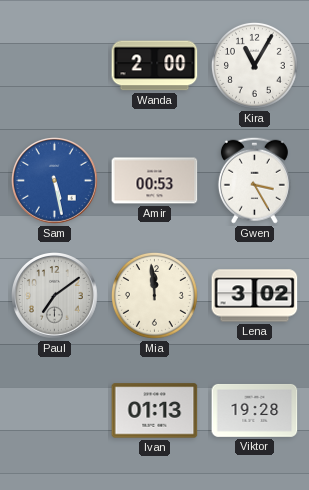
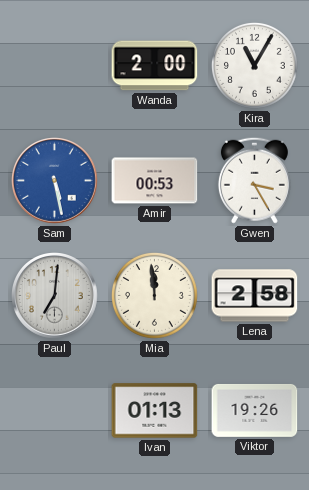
Paul: 7:09 -> 7:01
Lena: 3:02 -> 2:58
Viktor: 19:28 -> 19:26
